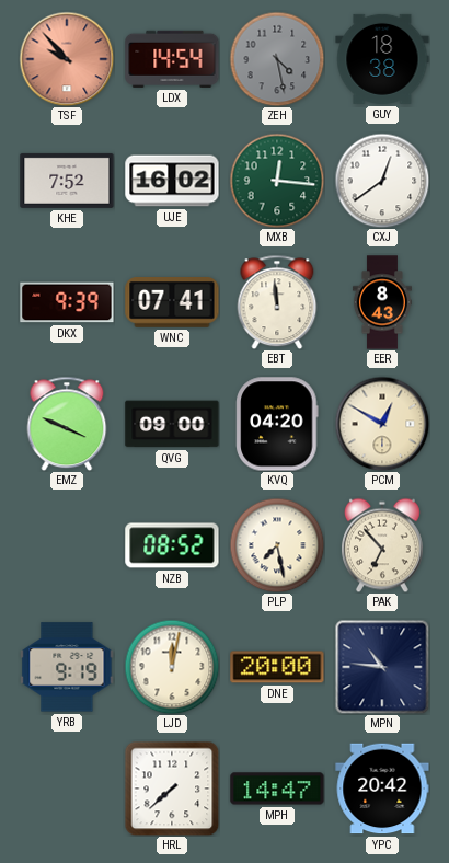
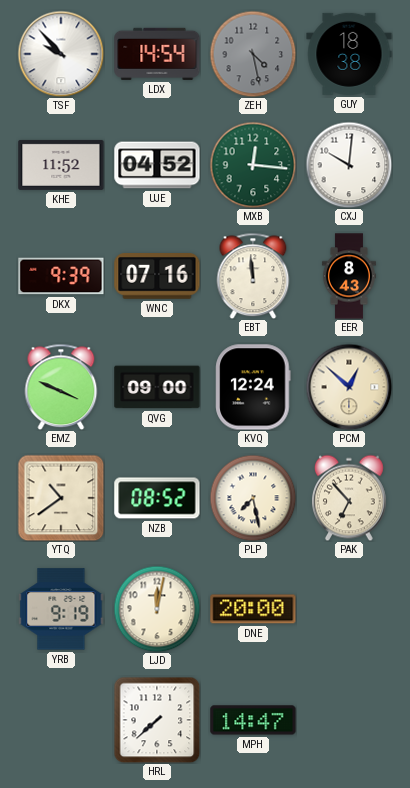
TSF dial: salmon -> white
KHE: 7:52 -> 11:52
UJE: 16:02 -> 04:52
CXJ: 12:39 -> 10:01
WNC: 07:41 -> 07:16
KVQ: 04:20 -> 12:24
PCM: 12:50 -> 12:52
YTQ: none -> 10:39
MPN: 10:46 -> none
YPC: 20:42 -> none
